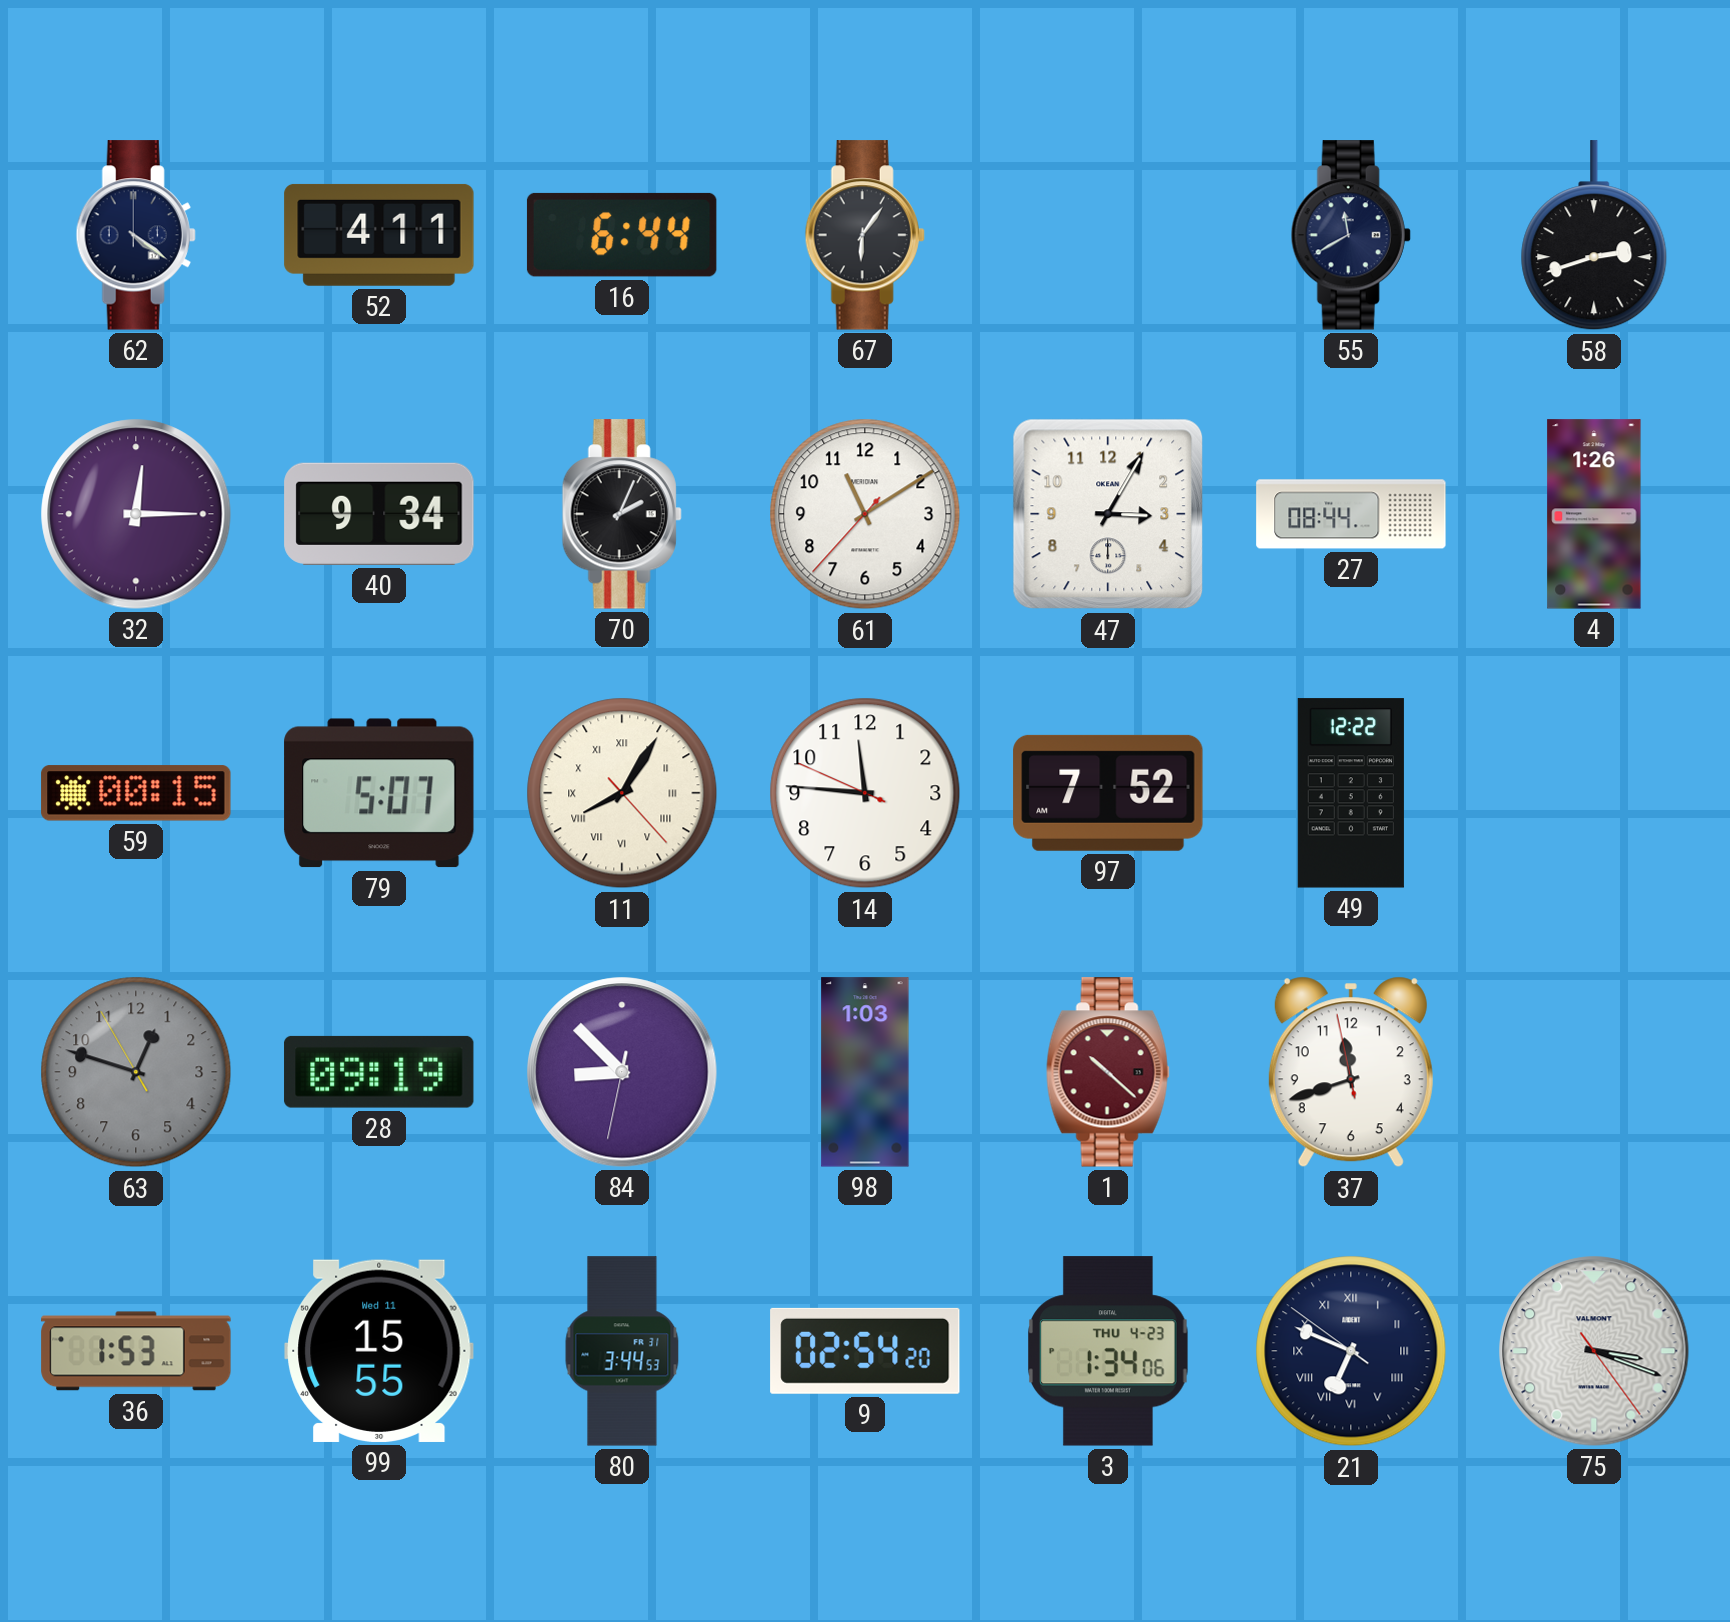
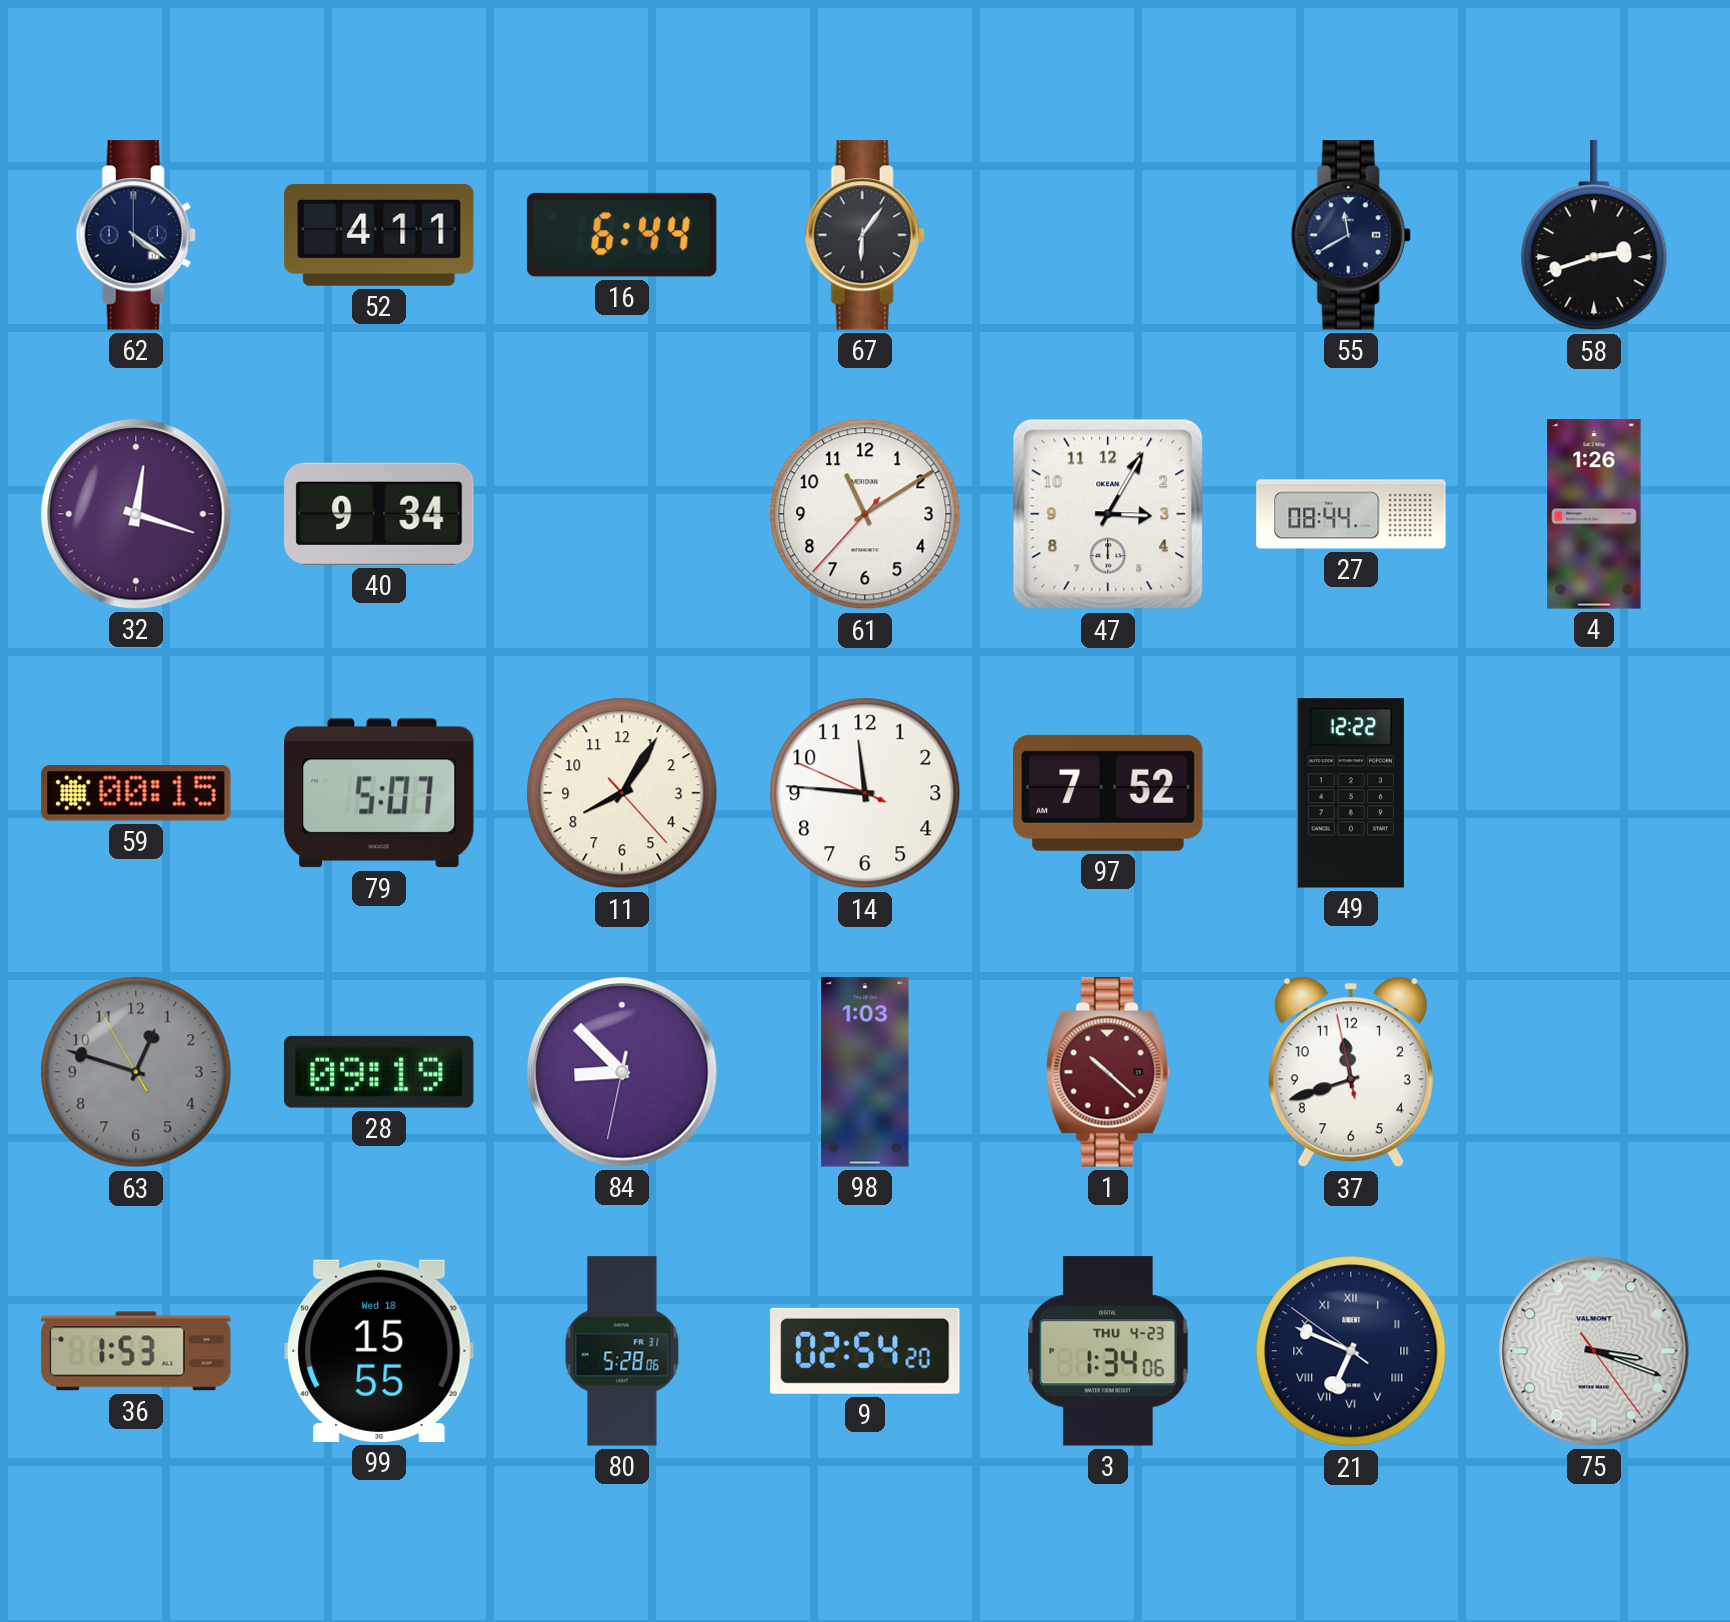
32: 12:15 -> 12:18
70: 2:04 -> none
11 numerals: Roman -> Arabic
99 date: Wed 11 -> Wed 18
80: 3:44 -> 5:28
